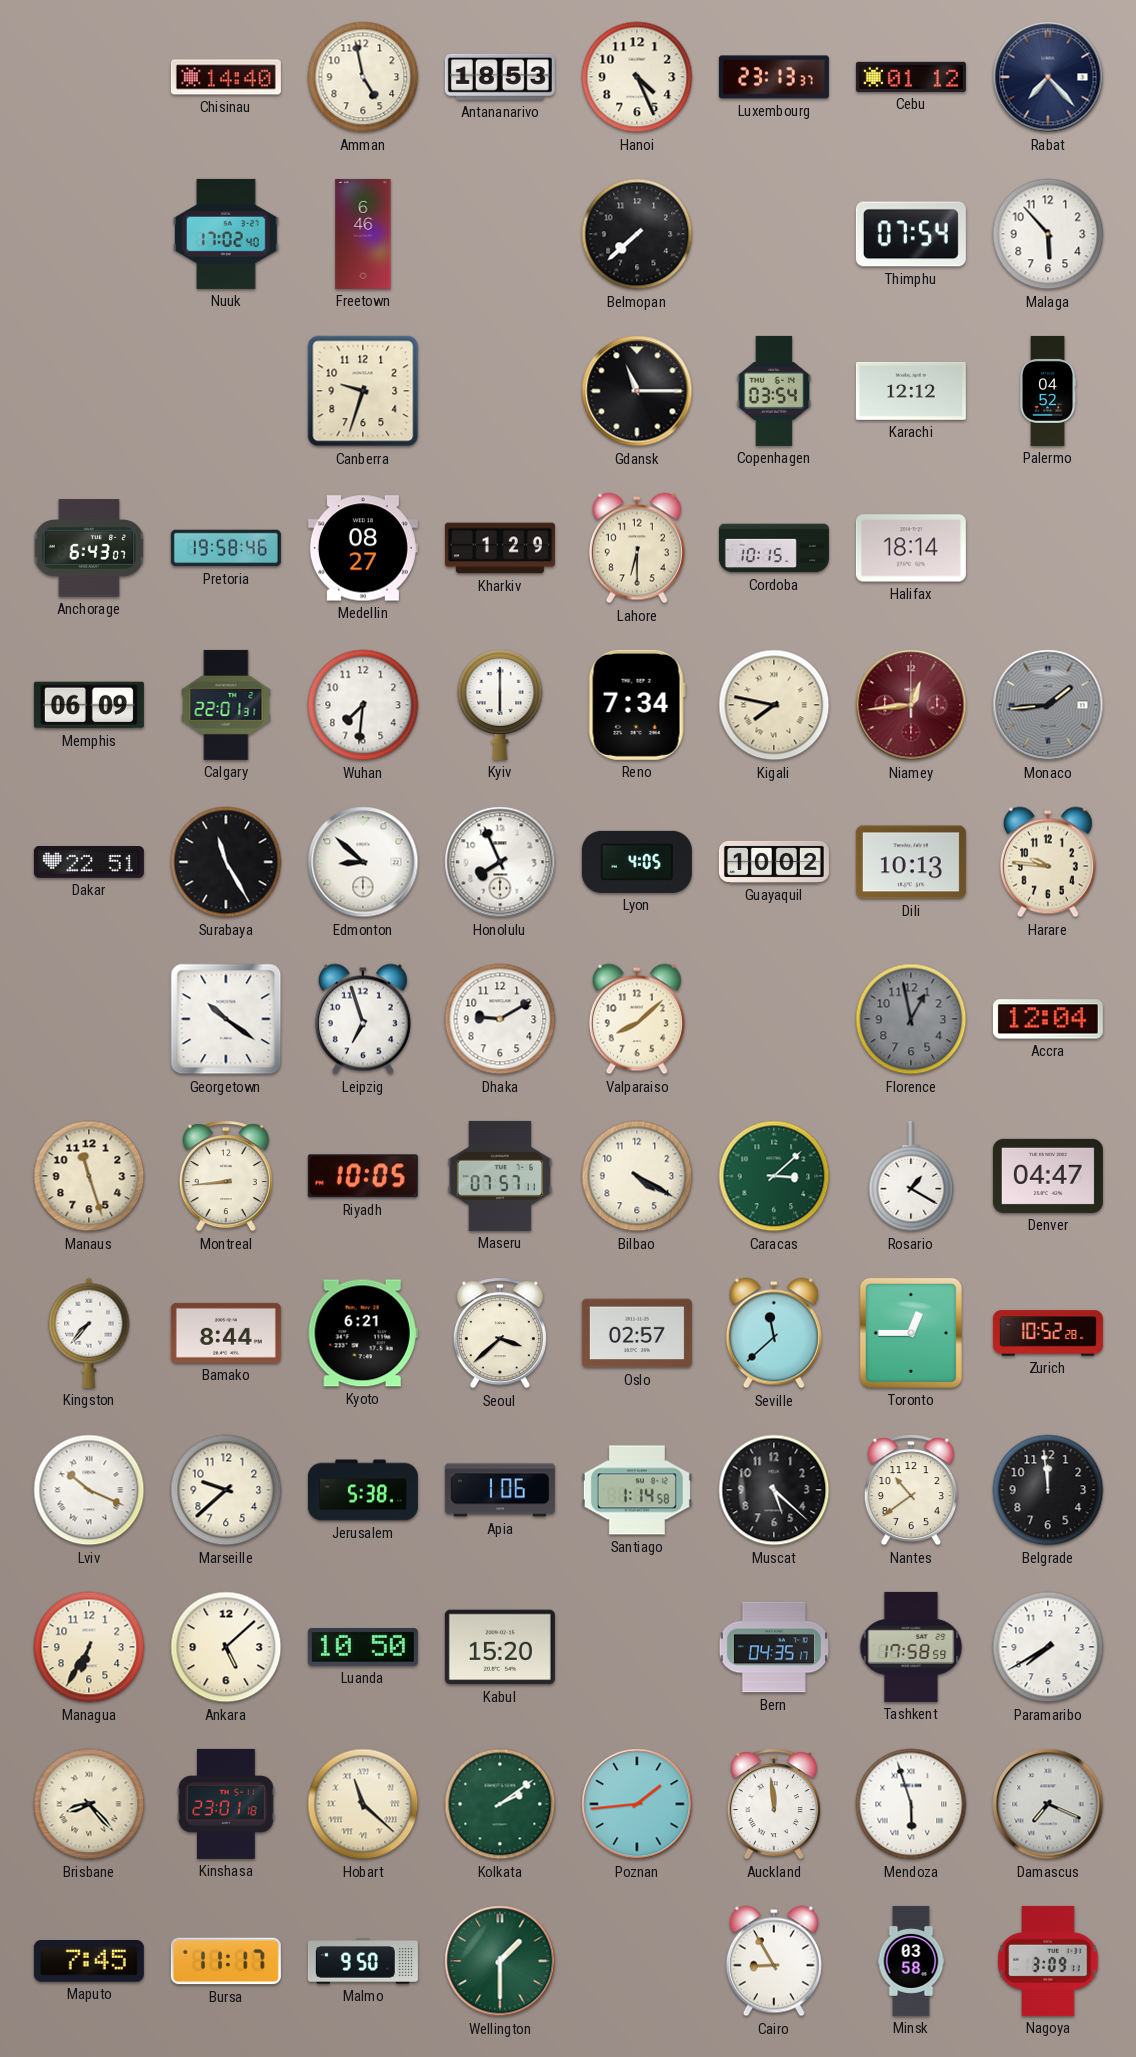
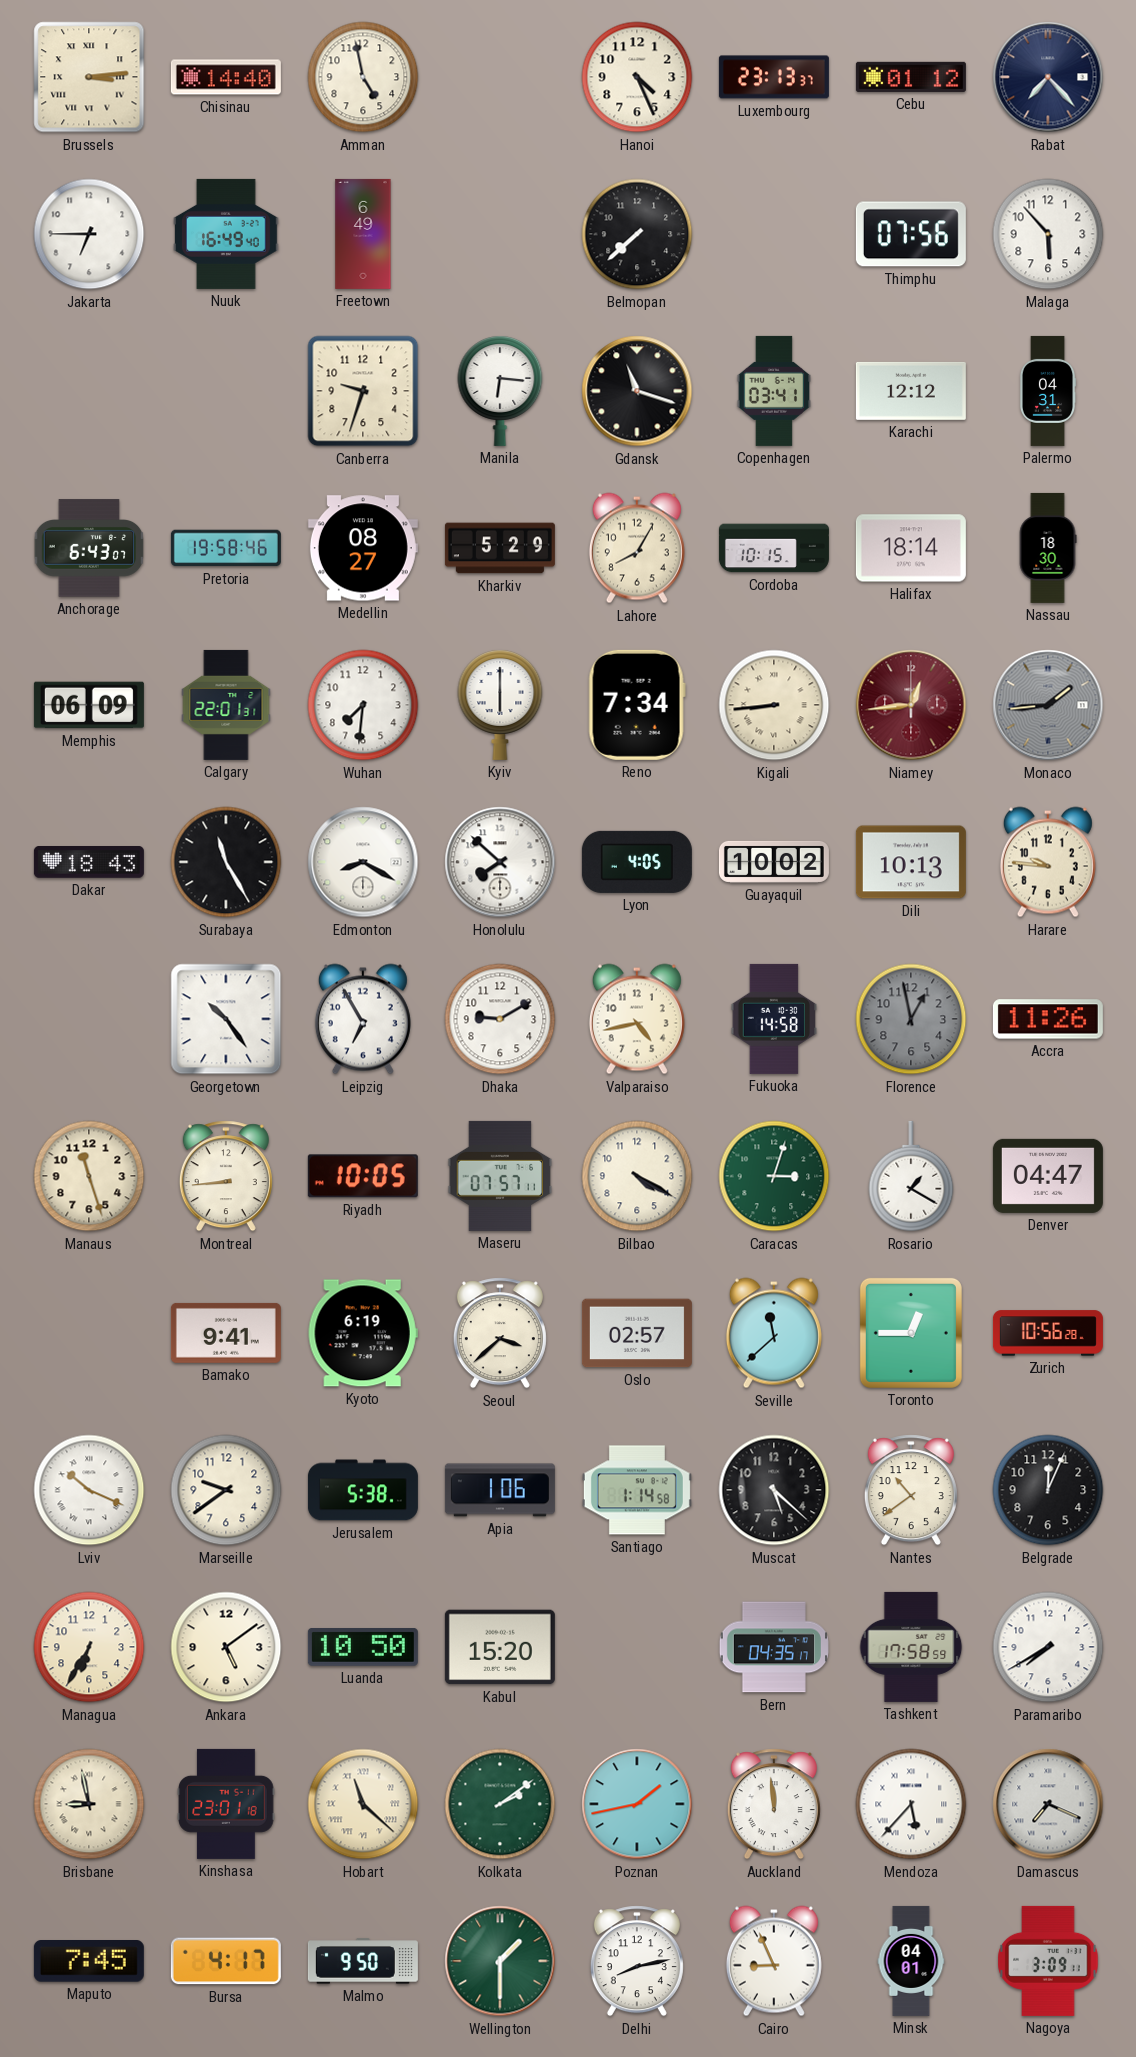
Brussels: none -> 3:14
Antananarivo: 18:53 -> none
Jakarta: none -> 6:45
Nuuk: 17:02 -> 16:49
Freetown: 6:46 -> 6:49
Thimphu: 07:54 -> 07:56
Manila: none -> 6:16
Gdansk: 11:15 -> 11:18
Copenhagen: 03:54 -> 03:41
Palermo: 04:52 -> 04:31
Kharkiv: 1:29 -> 5:29
Lahore: 6:30 -> 8:05
Nassau: none -> 18:30
Kigali: 7:47 -> 8:44
Dakar: 22:51 -> 18:43
Edmonton: 8:52 -> 8:20
Honolulu: 7:56 -> 7:52
Georgetown: 10:21 -> 10:24
Leipzig: 6:57 -> 6:55
Valparaiso: 8:08 -> 4:43
Fukuoka: none -> 14:58
Accra: 12:04 -> 11:26
Caracas: 3:08 -> 3:03
Kingston: 7:37 -> none
Bamako: 8:44 -> 9:41
Kyoto: 6:21 -> 6:19
Zurich: 10:52 -> 10:56
Marseille: 9:38 -> 9:39
Belgrade: 11:59 -> 12:04
Ankara: 5:08 -> 5:09
Brisbane: 8:23 -> 8:58
Poznan: 1:44 -> 1:43
Mendoza: 5:57 -> 5:37
Bursa: 11:17 -> 4:17
Delhi: none -> 8:13
Cairo: 8:55 -> 8:56
Minsk: 03:58 -> 04:01
